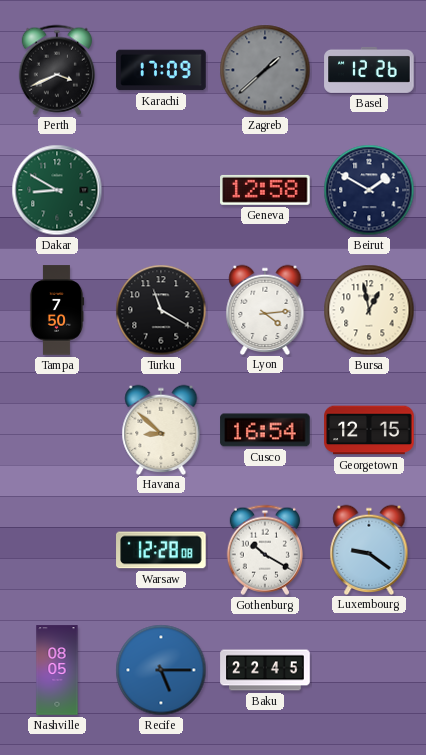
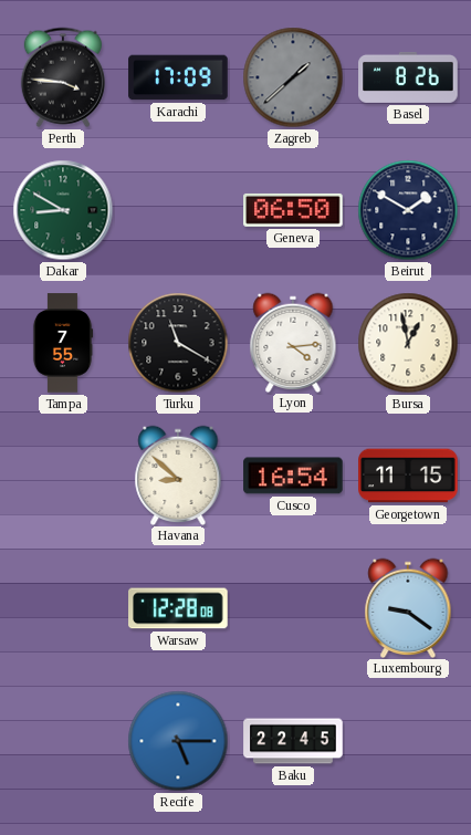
Perth: 3:41 -> 3:46
Basel: 12:26 -> 8:26
Geneva: 12:58 -> 06:50
Tampa: 7:50 -> 7:55
Georgetown: 12:15 -> 11:15
Gothenburg: 10:20 -> none
Nashville: 08:05 -> none
